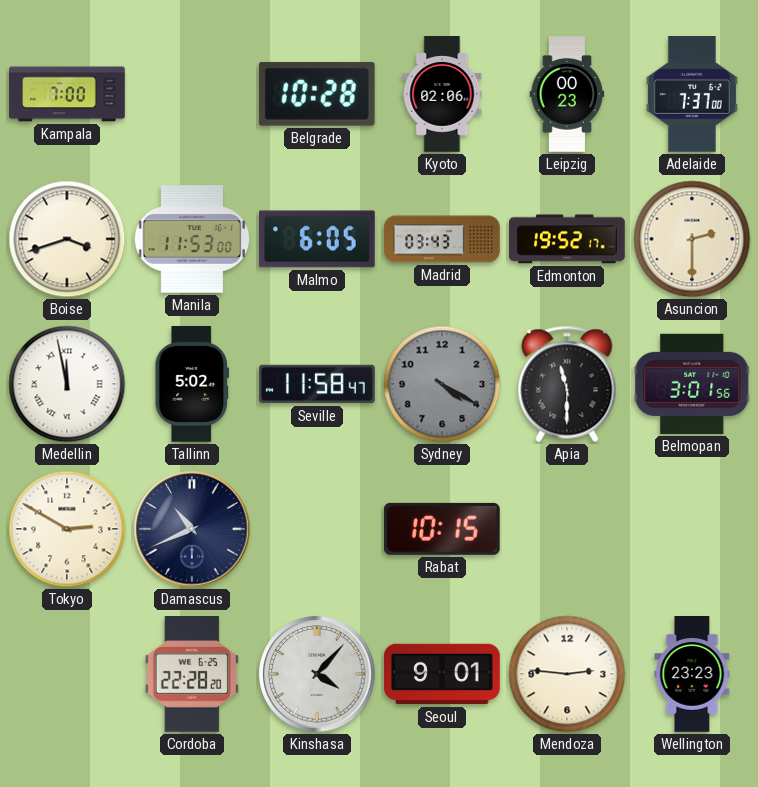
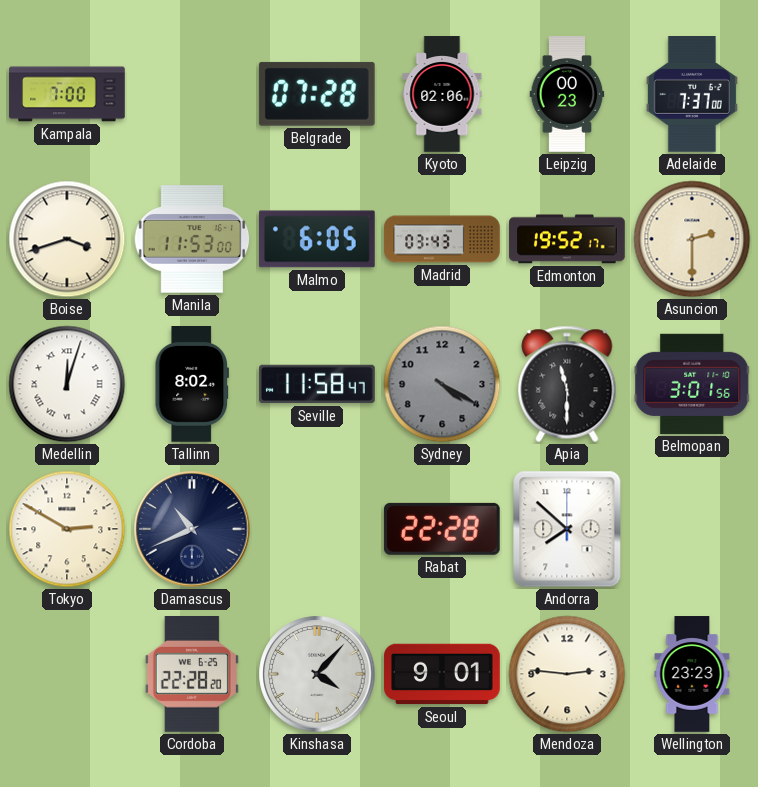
Belgrade: 10:28 -> 07:28
Medellin: 11:58 -> 12:03
Tallinn: 5:02 -> 8:02
Rabat: 10:15 -> 22:28
Andorra: none -> 7:52
